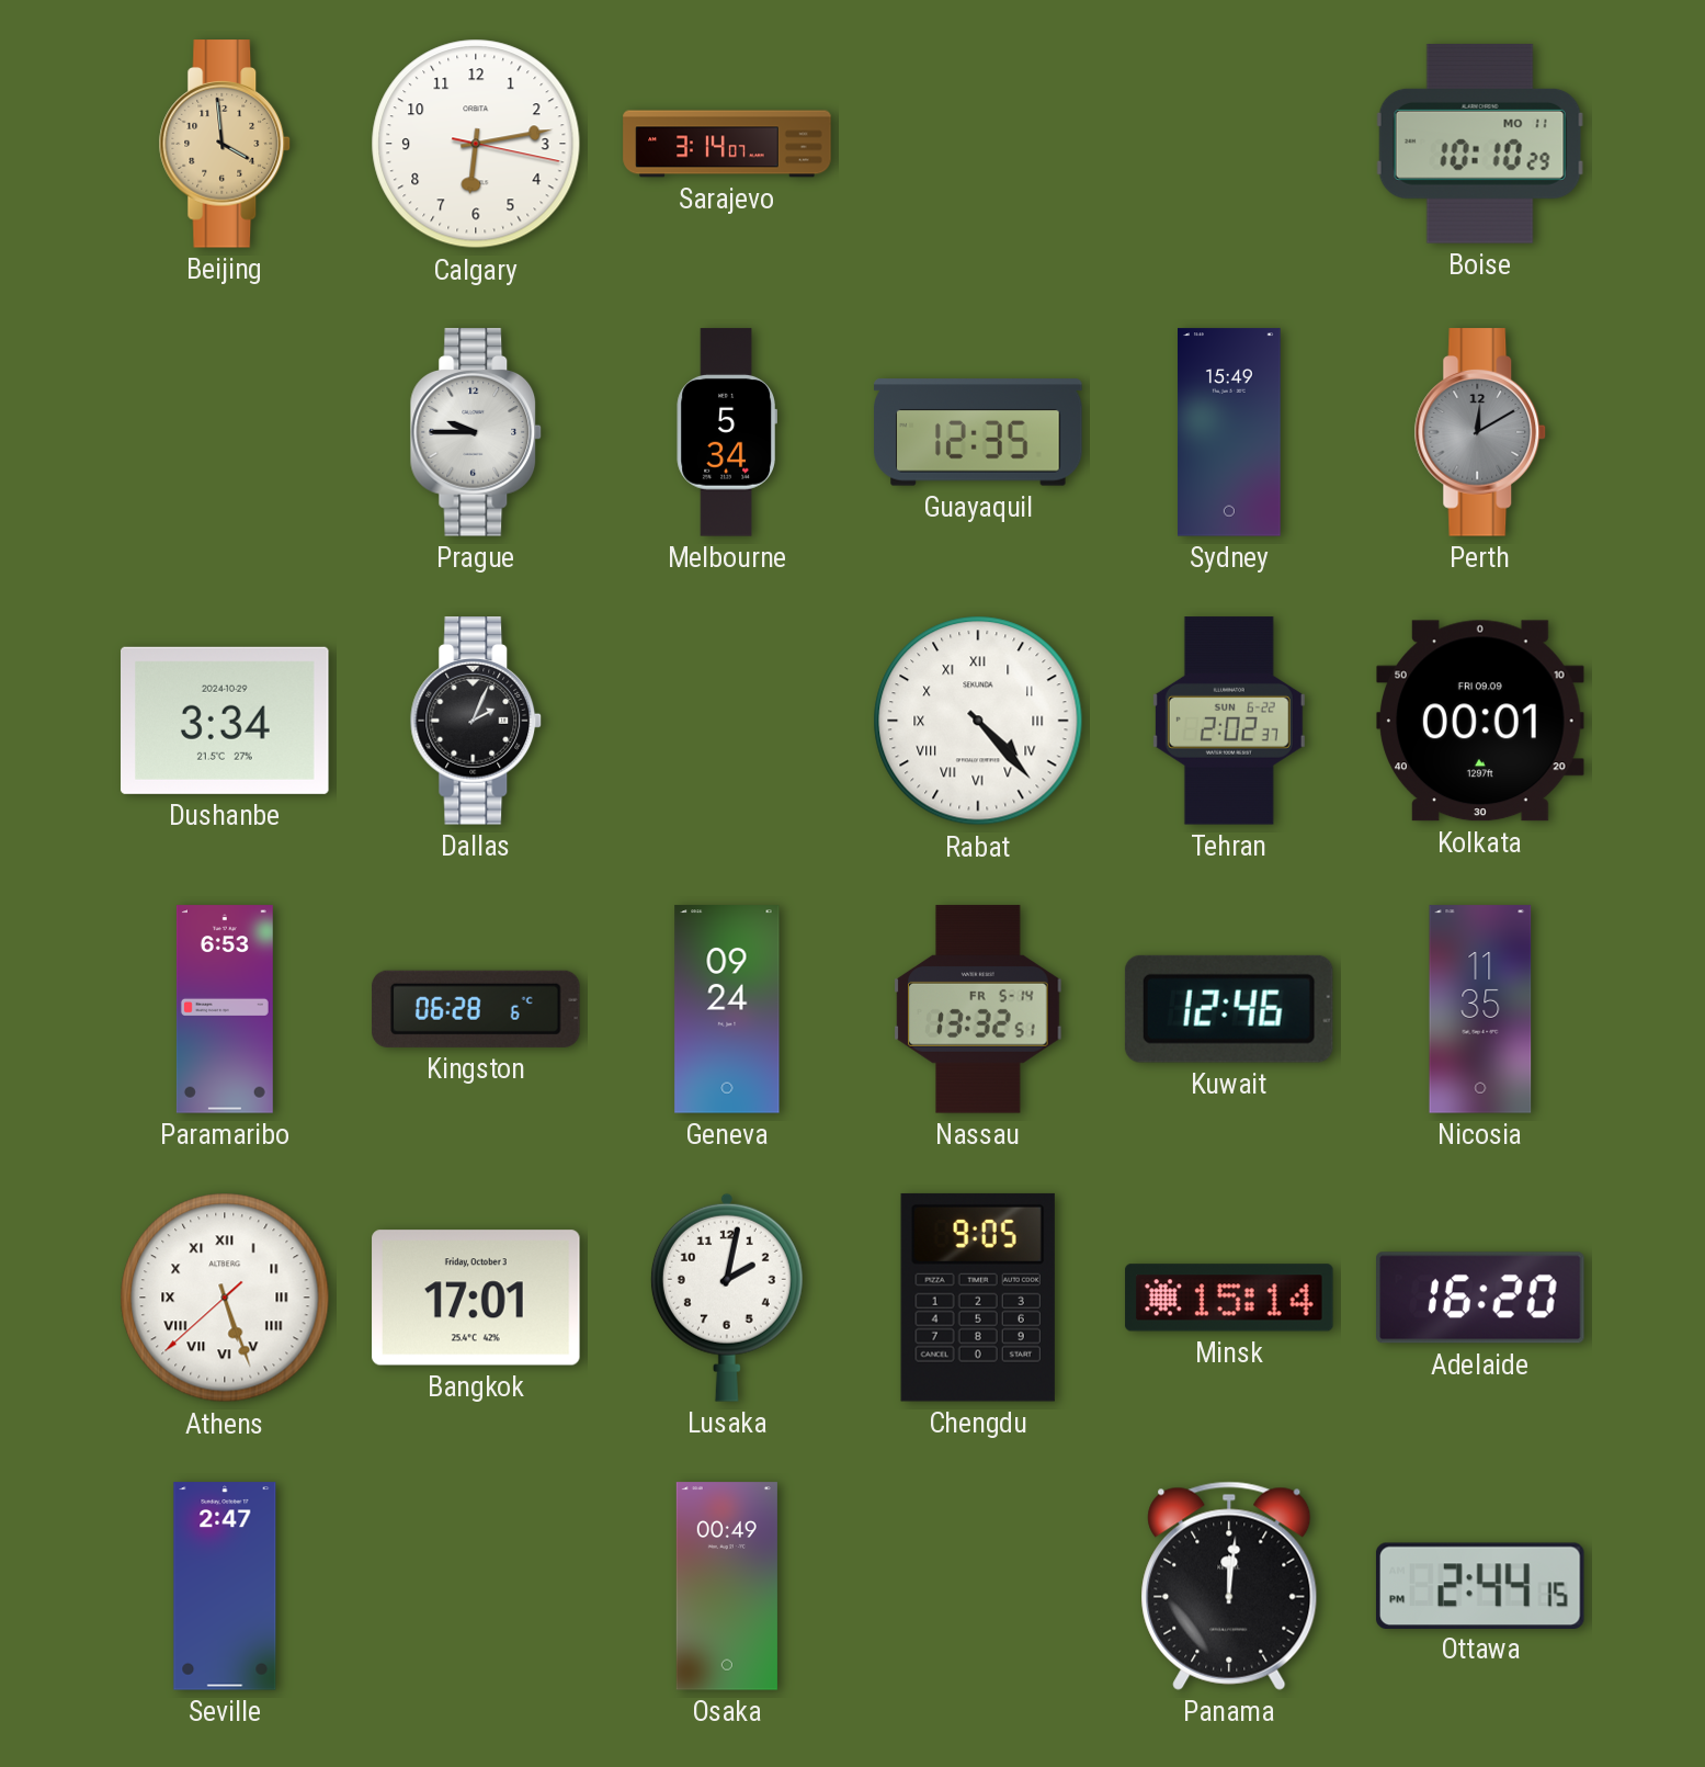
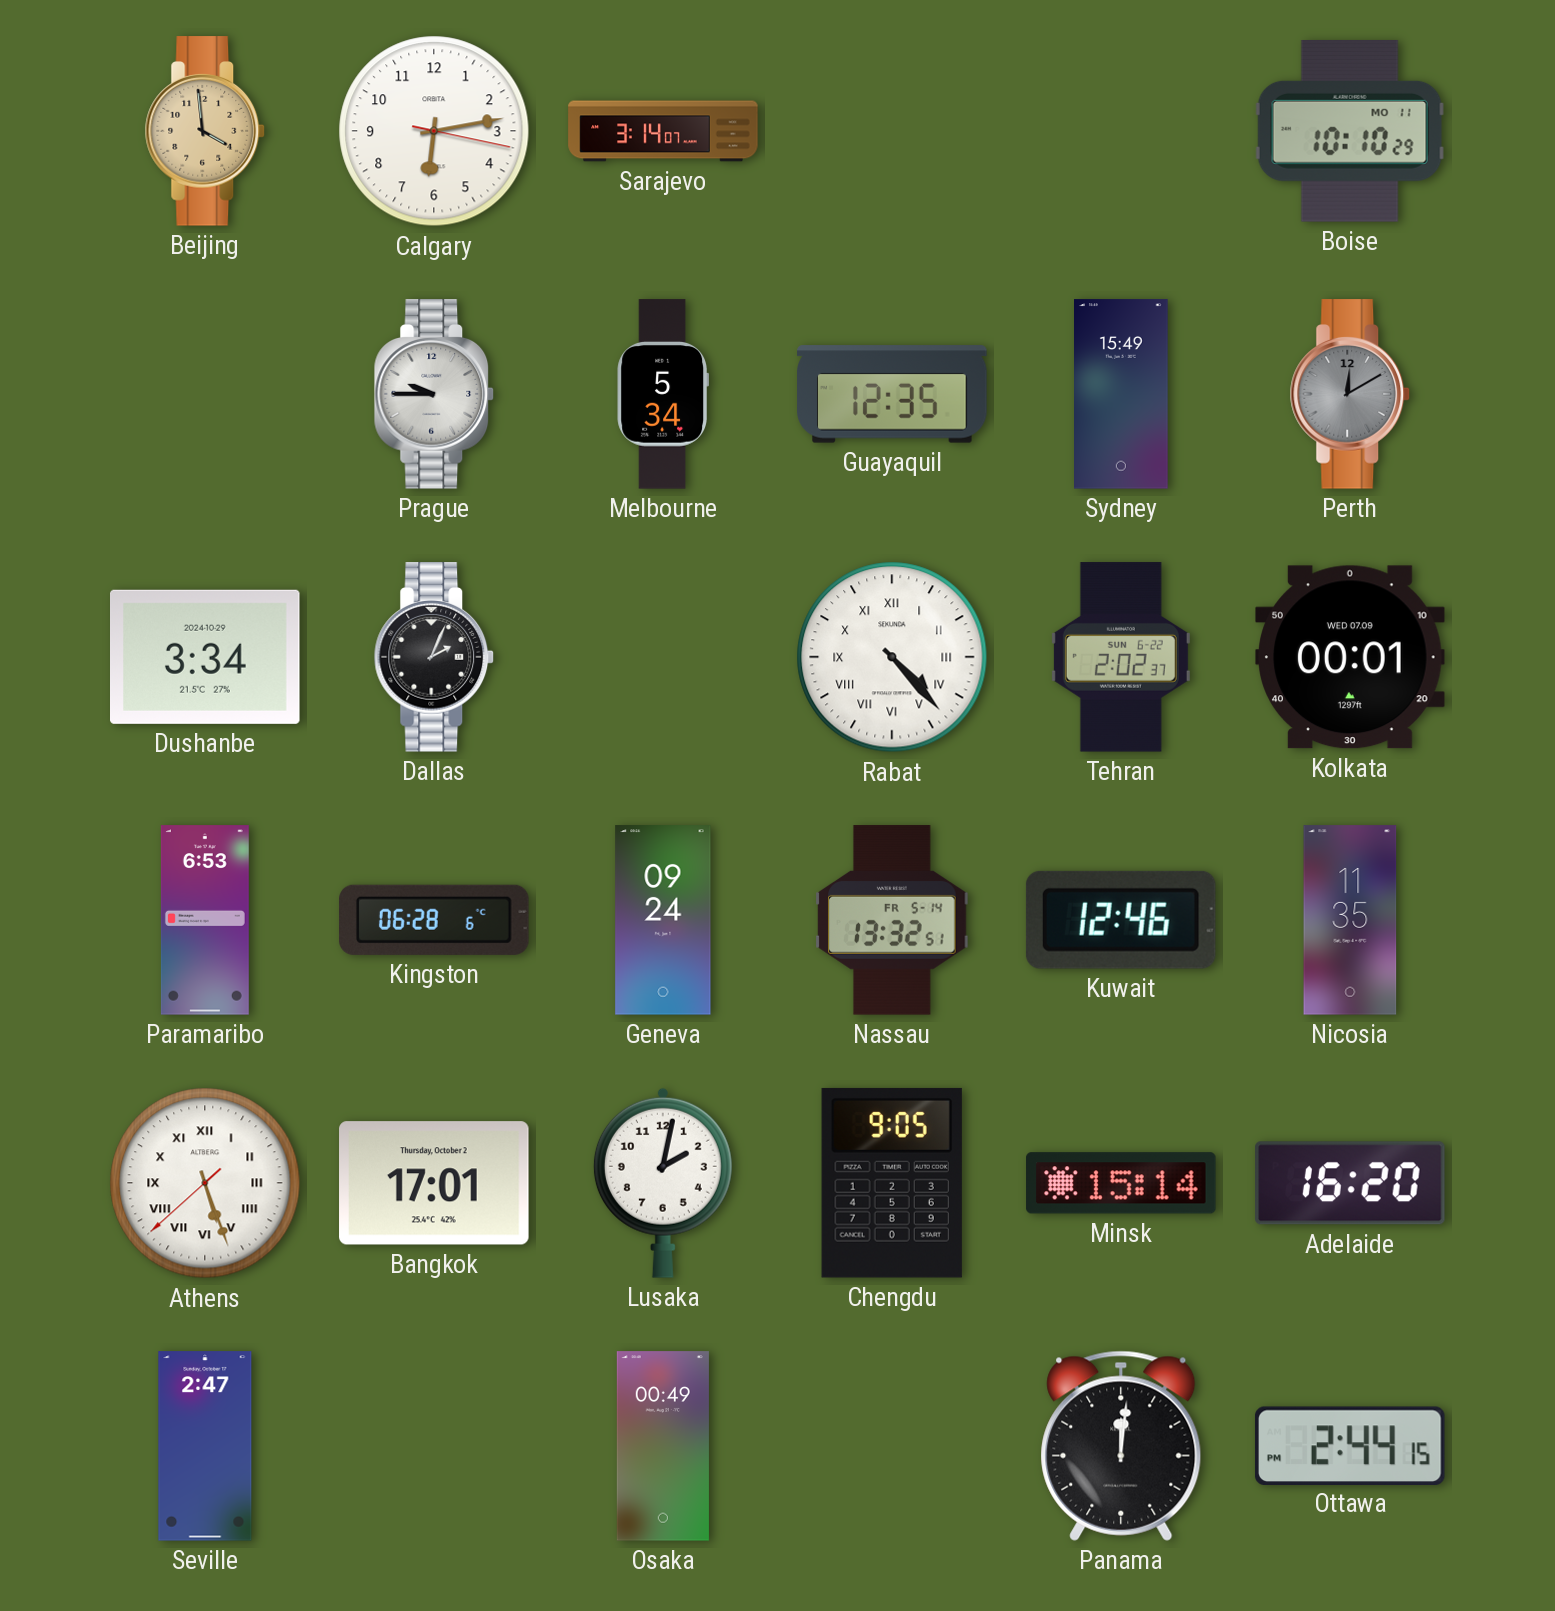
Kolkata date: FRI 09.09 -> WED 07.09
Bangkok date: Friday, October 3 -> Thursday, October 2
